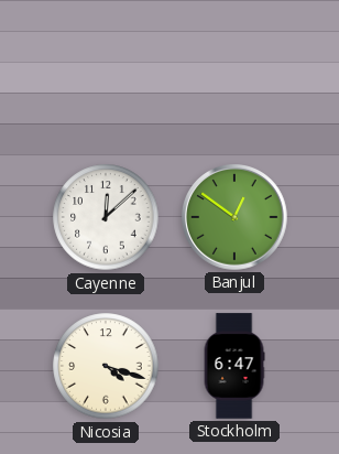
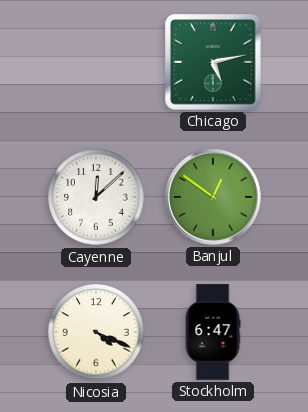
Chicago: none -> 5:13
Nicosia: 4:18 -> 4:19
